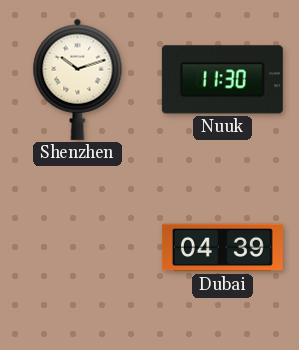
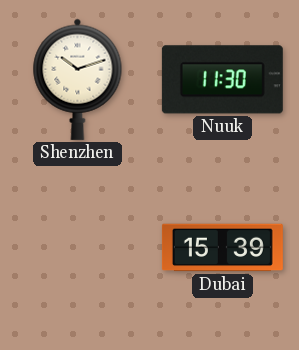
Dubai: 04:39 -> 15:39
